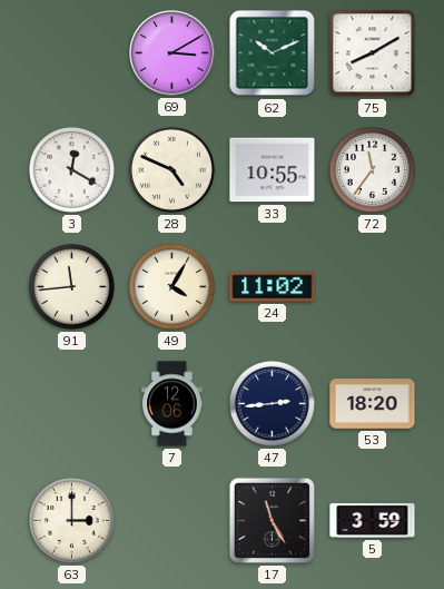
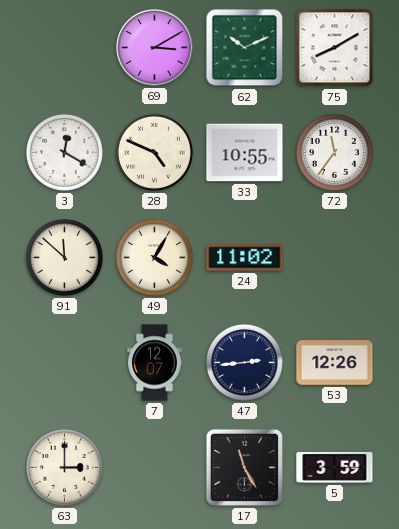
91: 11:44 -> 11:52
7: 12:06 -> 12:07
53: 18:20 -> 12:26
